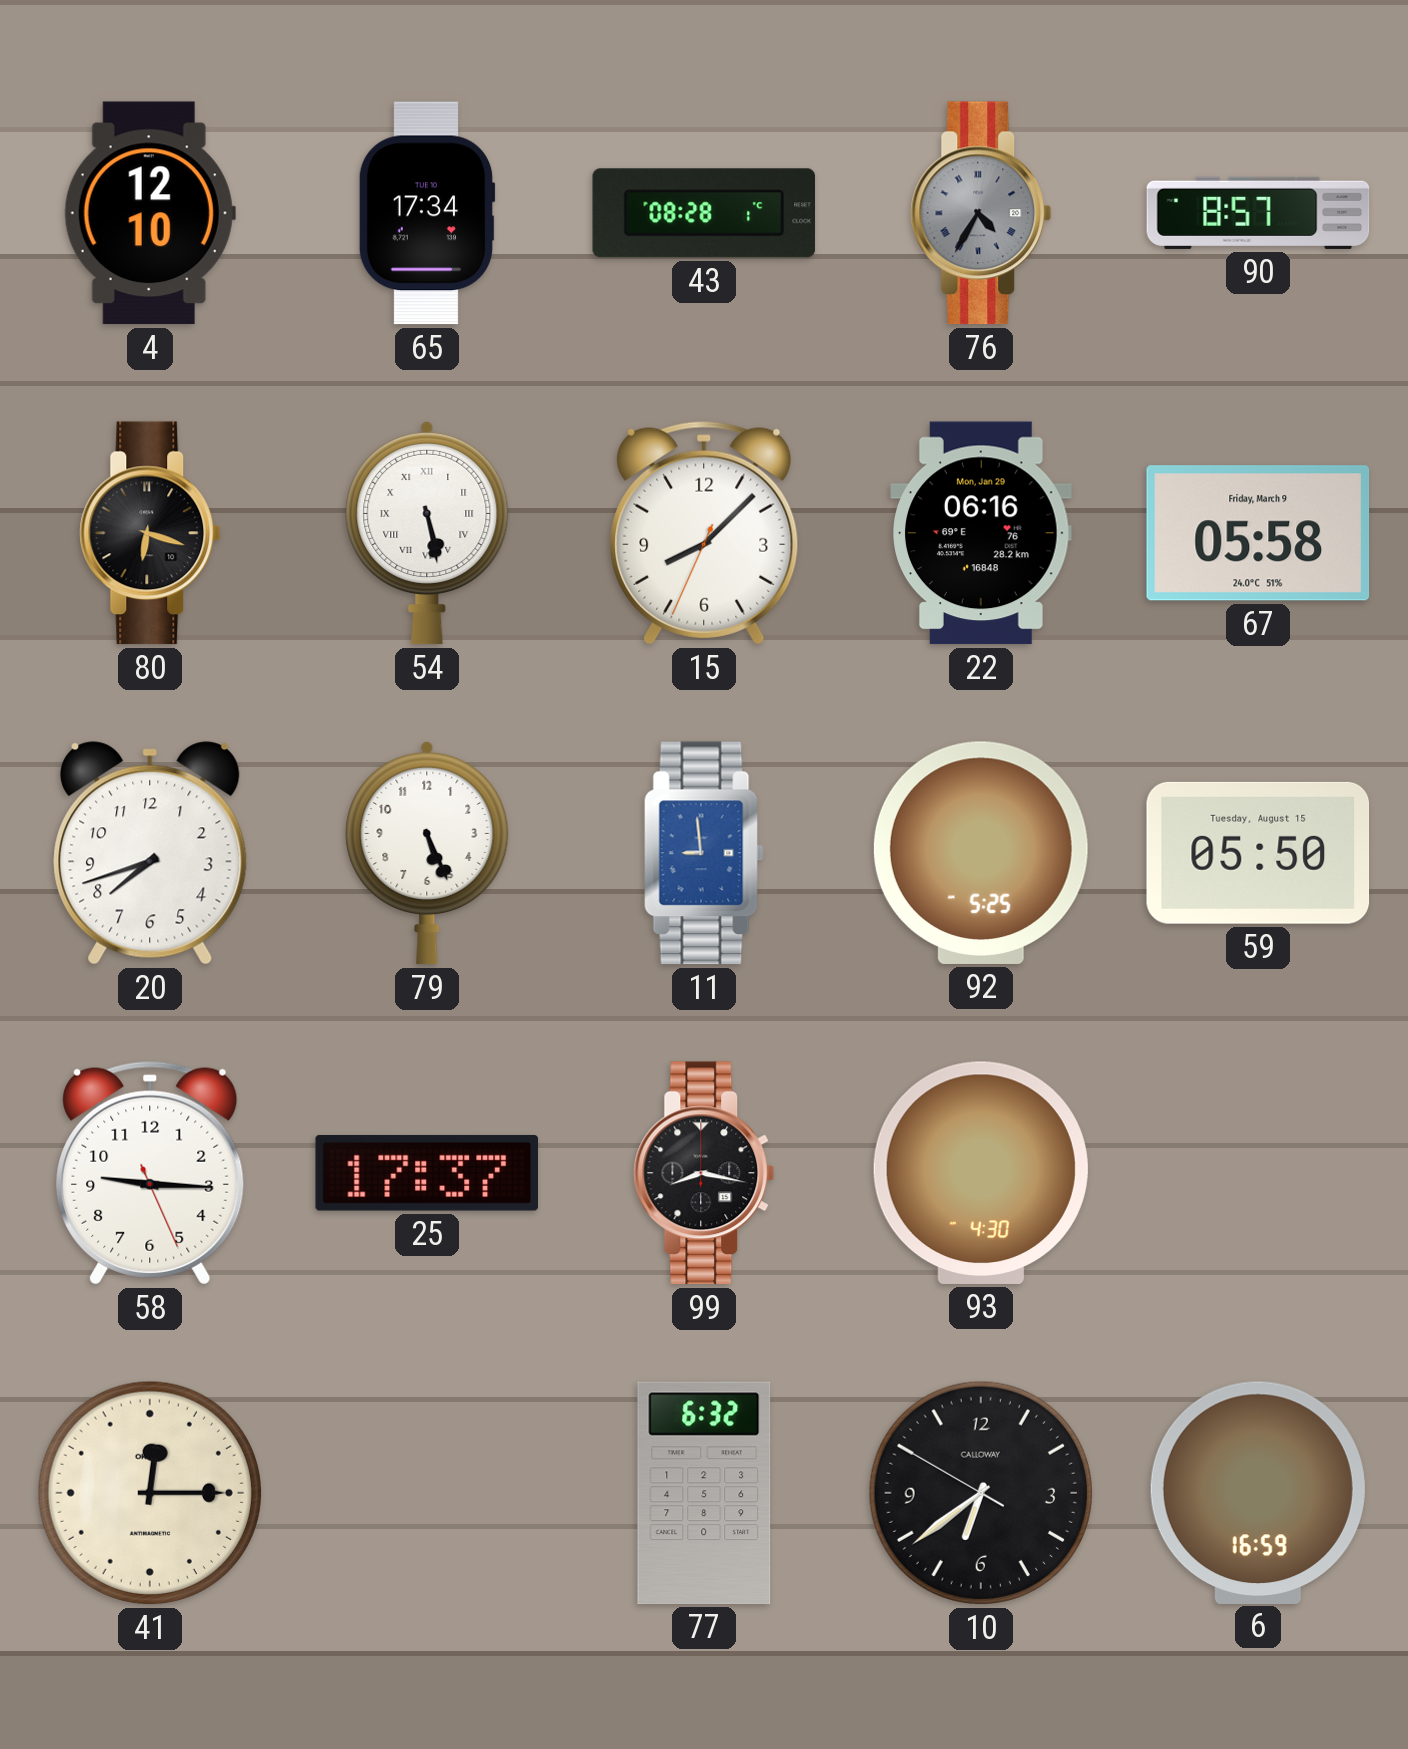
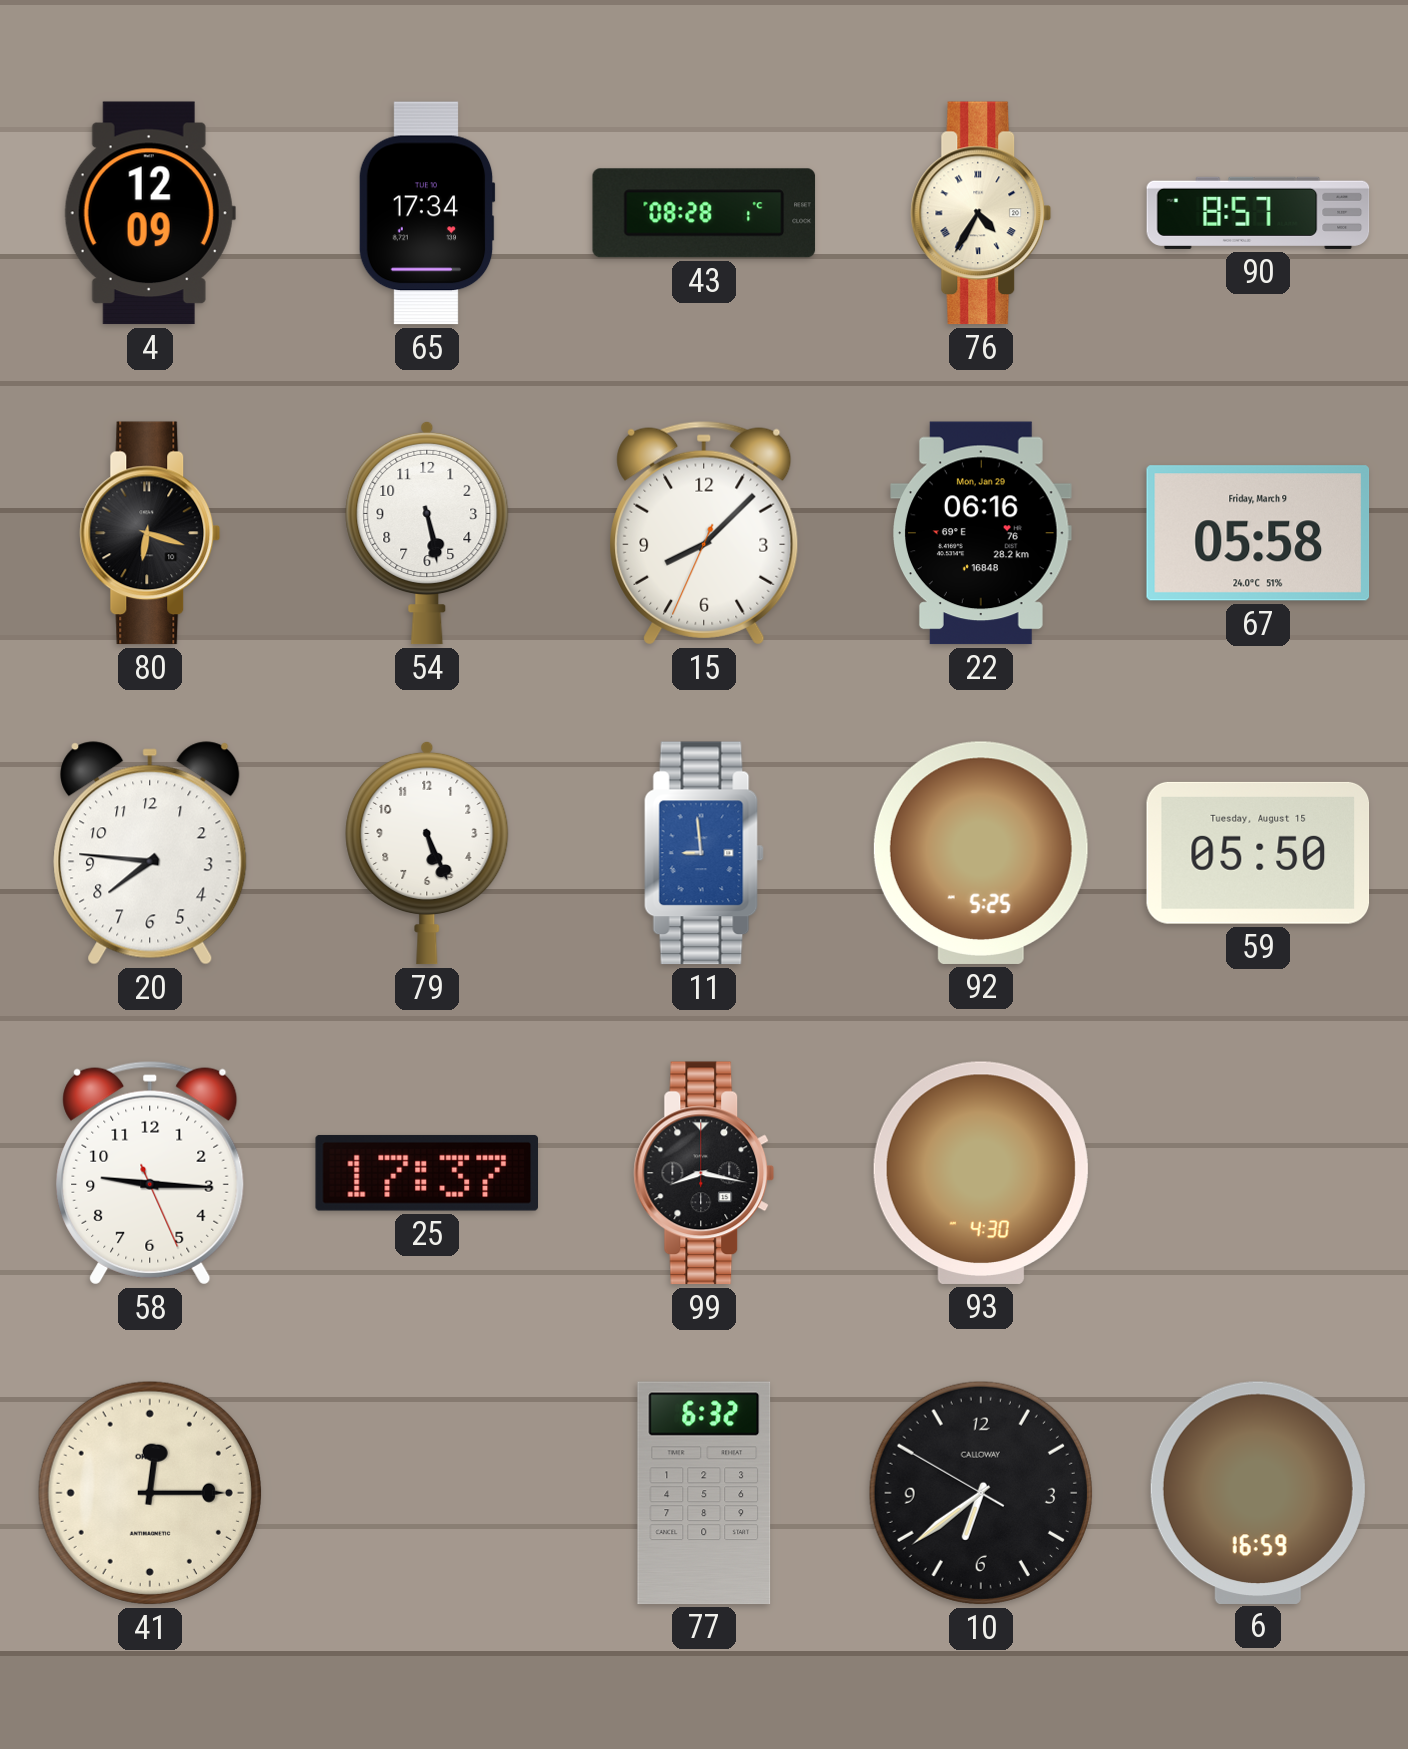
4: 12:10 -> 12:09
76 dial: grey -> cream
54 numerals: Roman -> Arabic
20: 7:42 -> 7:46
